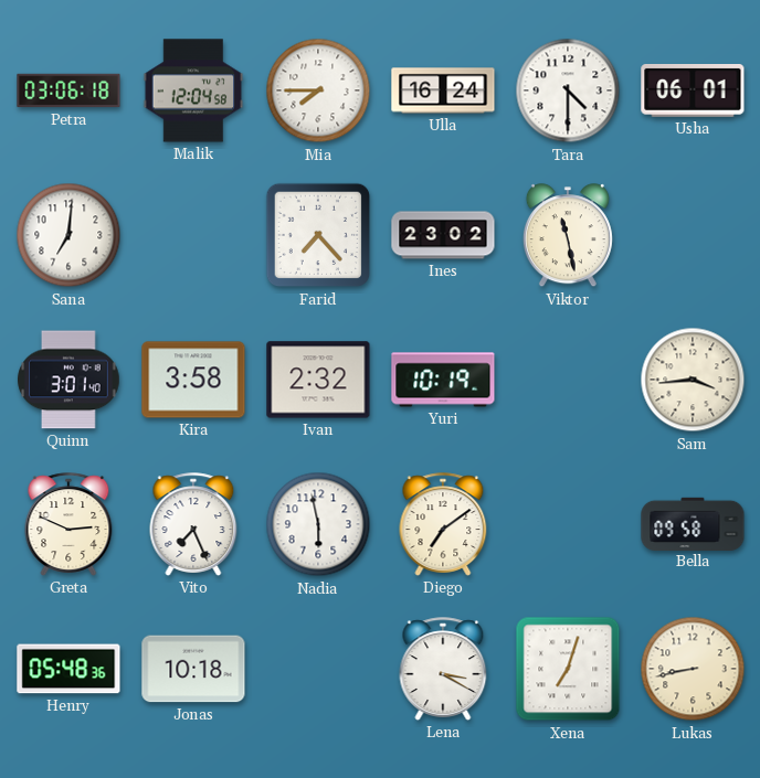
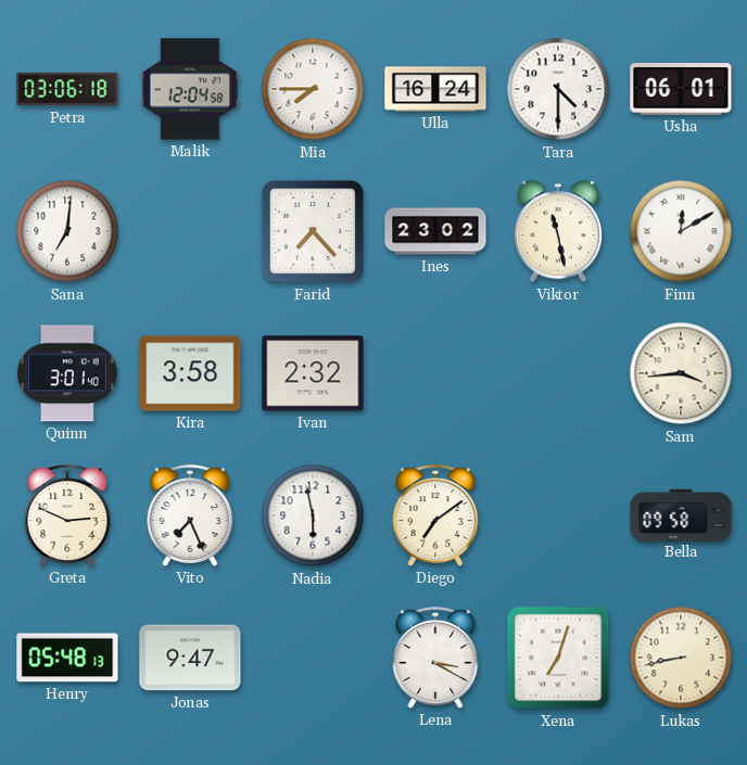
Finn: none -> 12:10
Yuri: 10:19 -> none
Henry: 05:48:36 -> 05:48:13
Jonas: 10:18 -> 9:47
